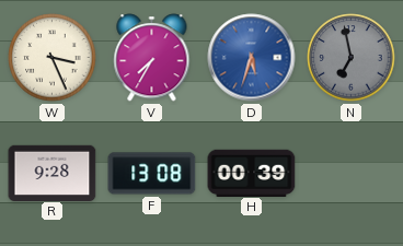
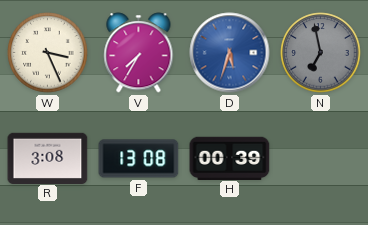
R: 9:28 -> 3:08
